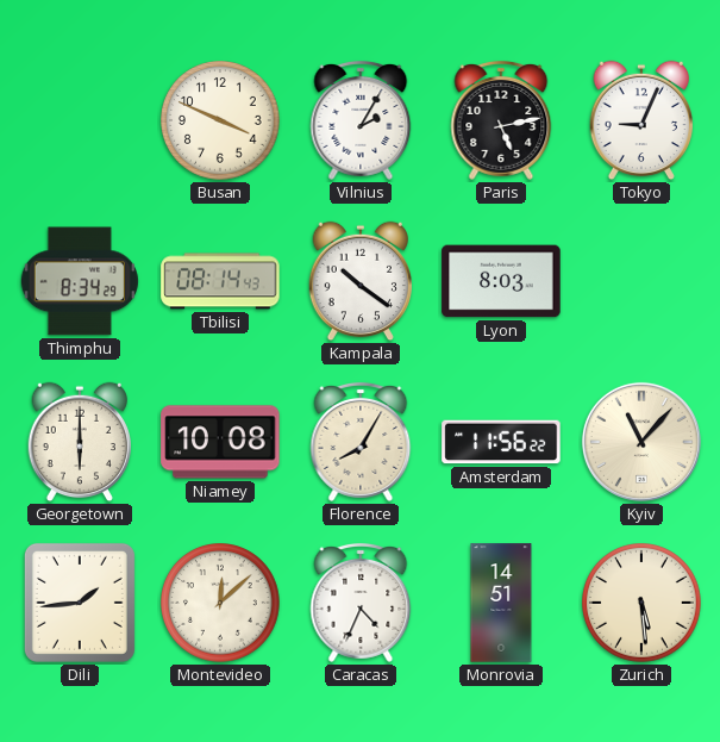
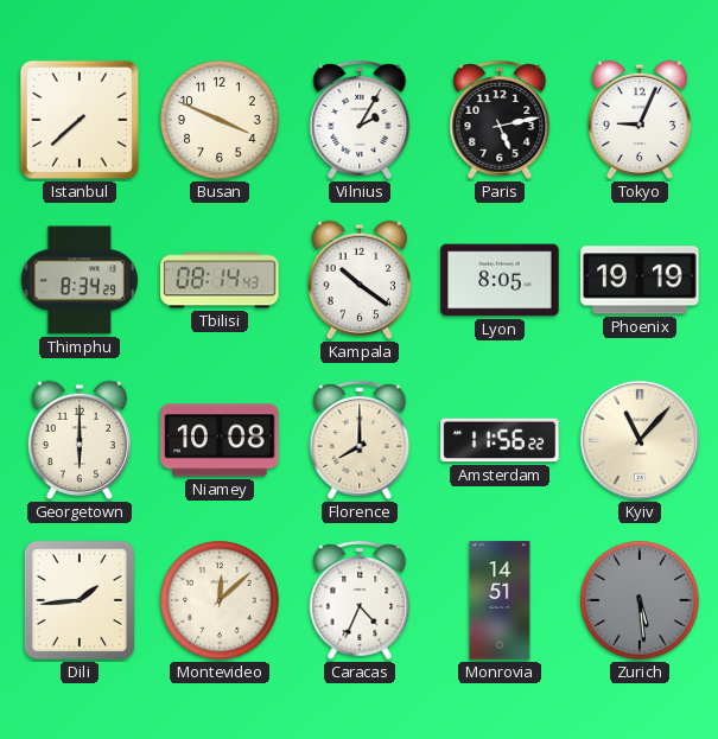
Istanbul: none -> 7:38
Lyon: 8:03 -> 8:05
Phoenix: none -> 19:19
Florence: 8:05 -> 8:00
Zurich dial: cream -> grey
